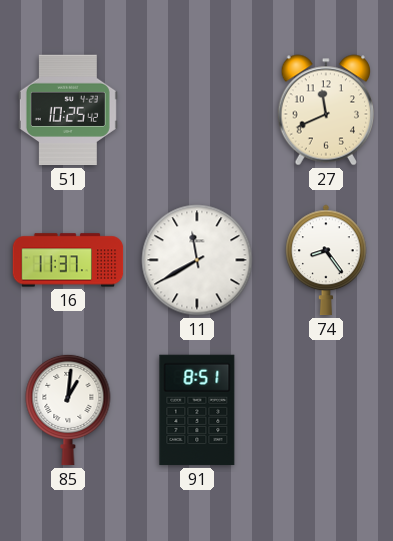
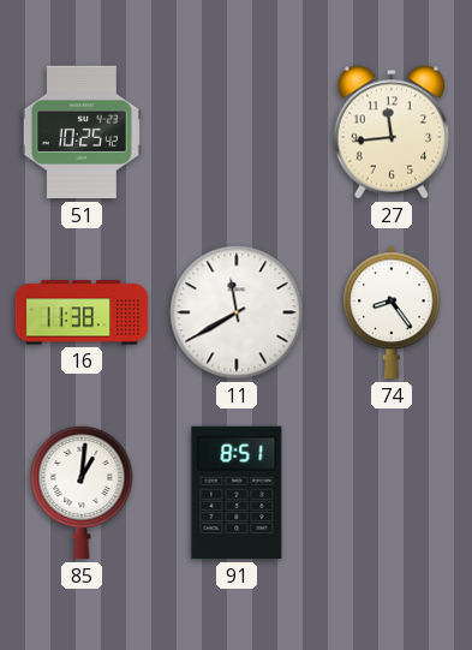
27: 11:41 -> 11:44
16: 11:37 -> 11:38
